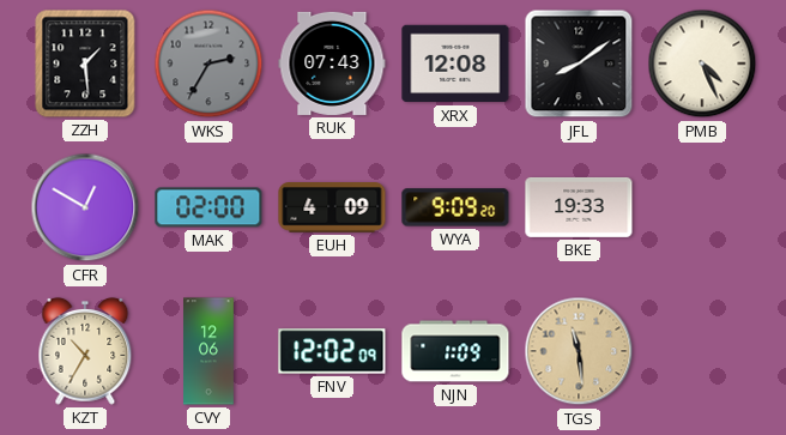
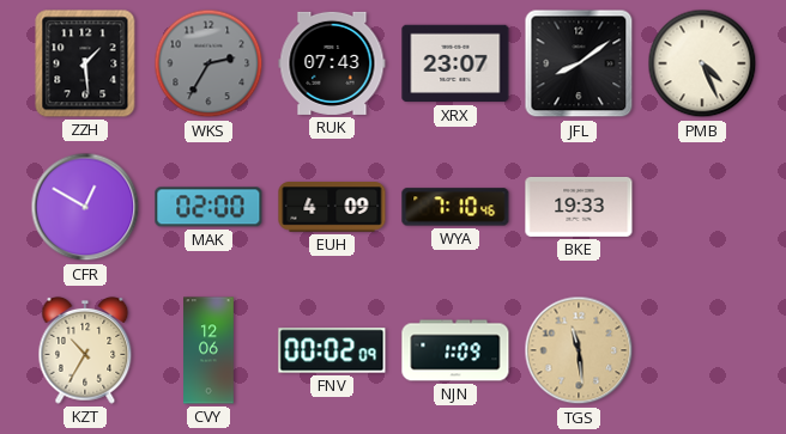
XRX: 12:08 -> 23:07
WYA: 9:09 -> 7:10
FNV: 12:02 -> 00:02
